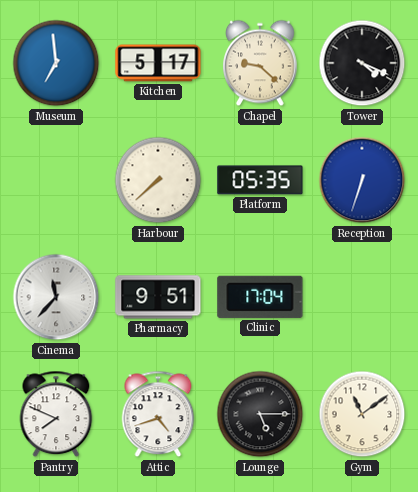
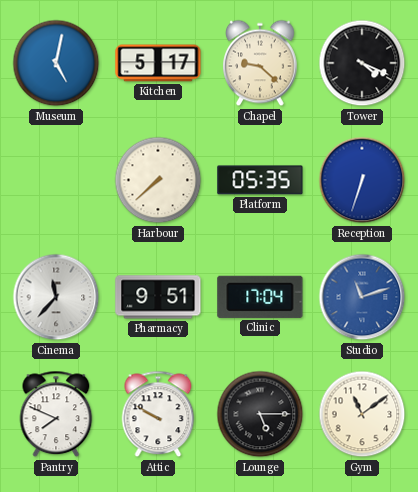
Museum: 6:59 -> 5:02
Studio: none -> 11:12
Attic: 4:42 -> 9:50
